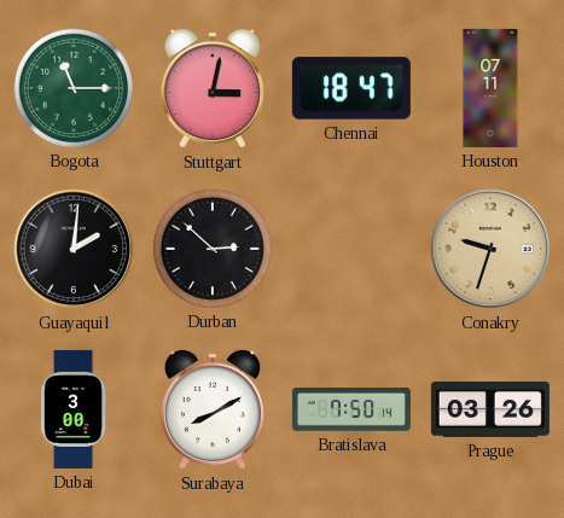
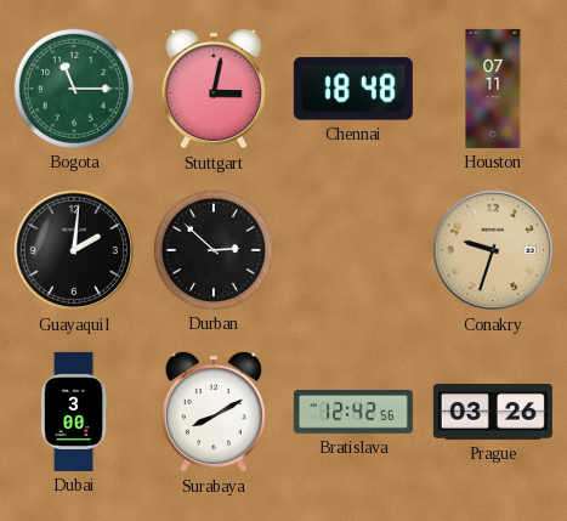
Chennai: 18:47 -> 18:48
Bratislava: 7:50 -> 12:42
